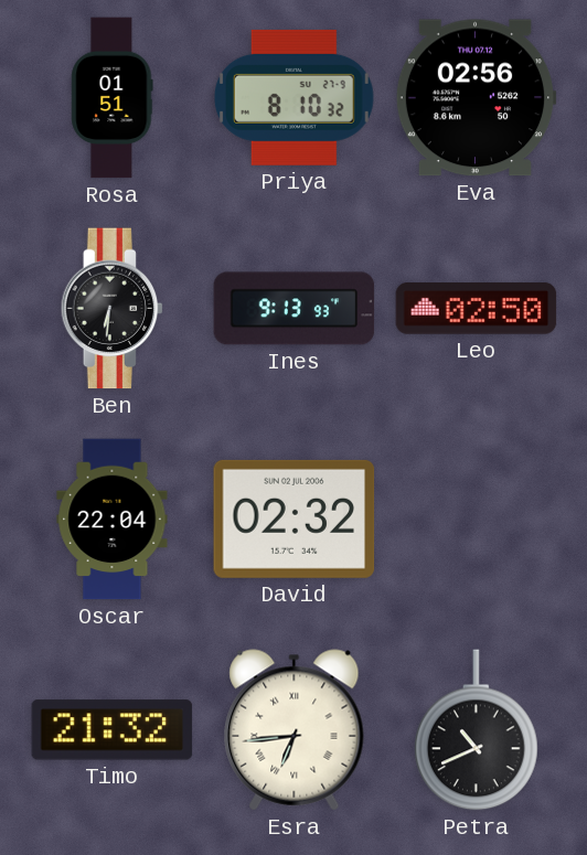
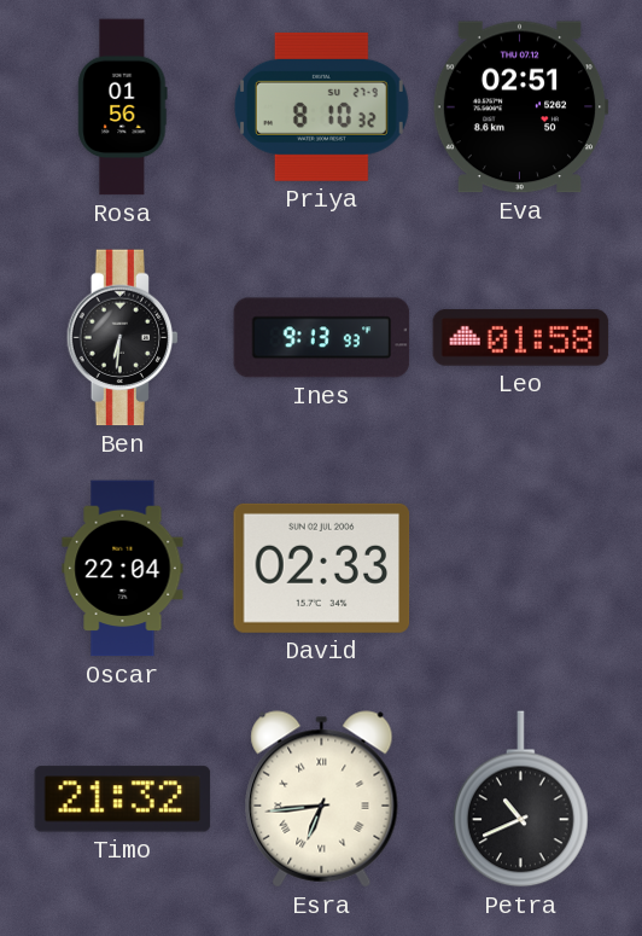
Rosa: 01:51 -> 01:56
Eva: 02:56 -> 02:51
Leo: 02:50 -> 01:58
David: 02:32 -> 02:33
